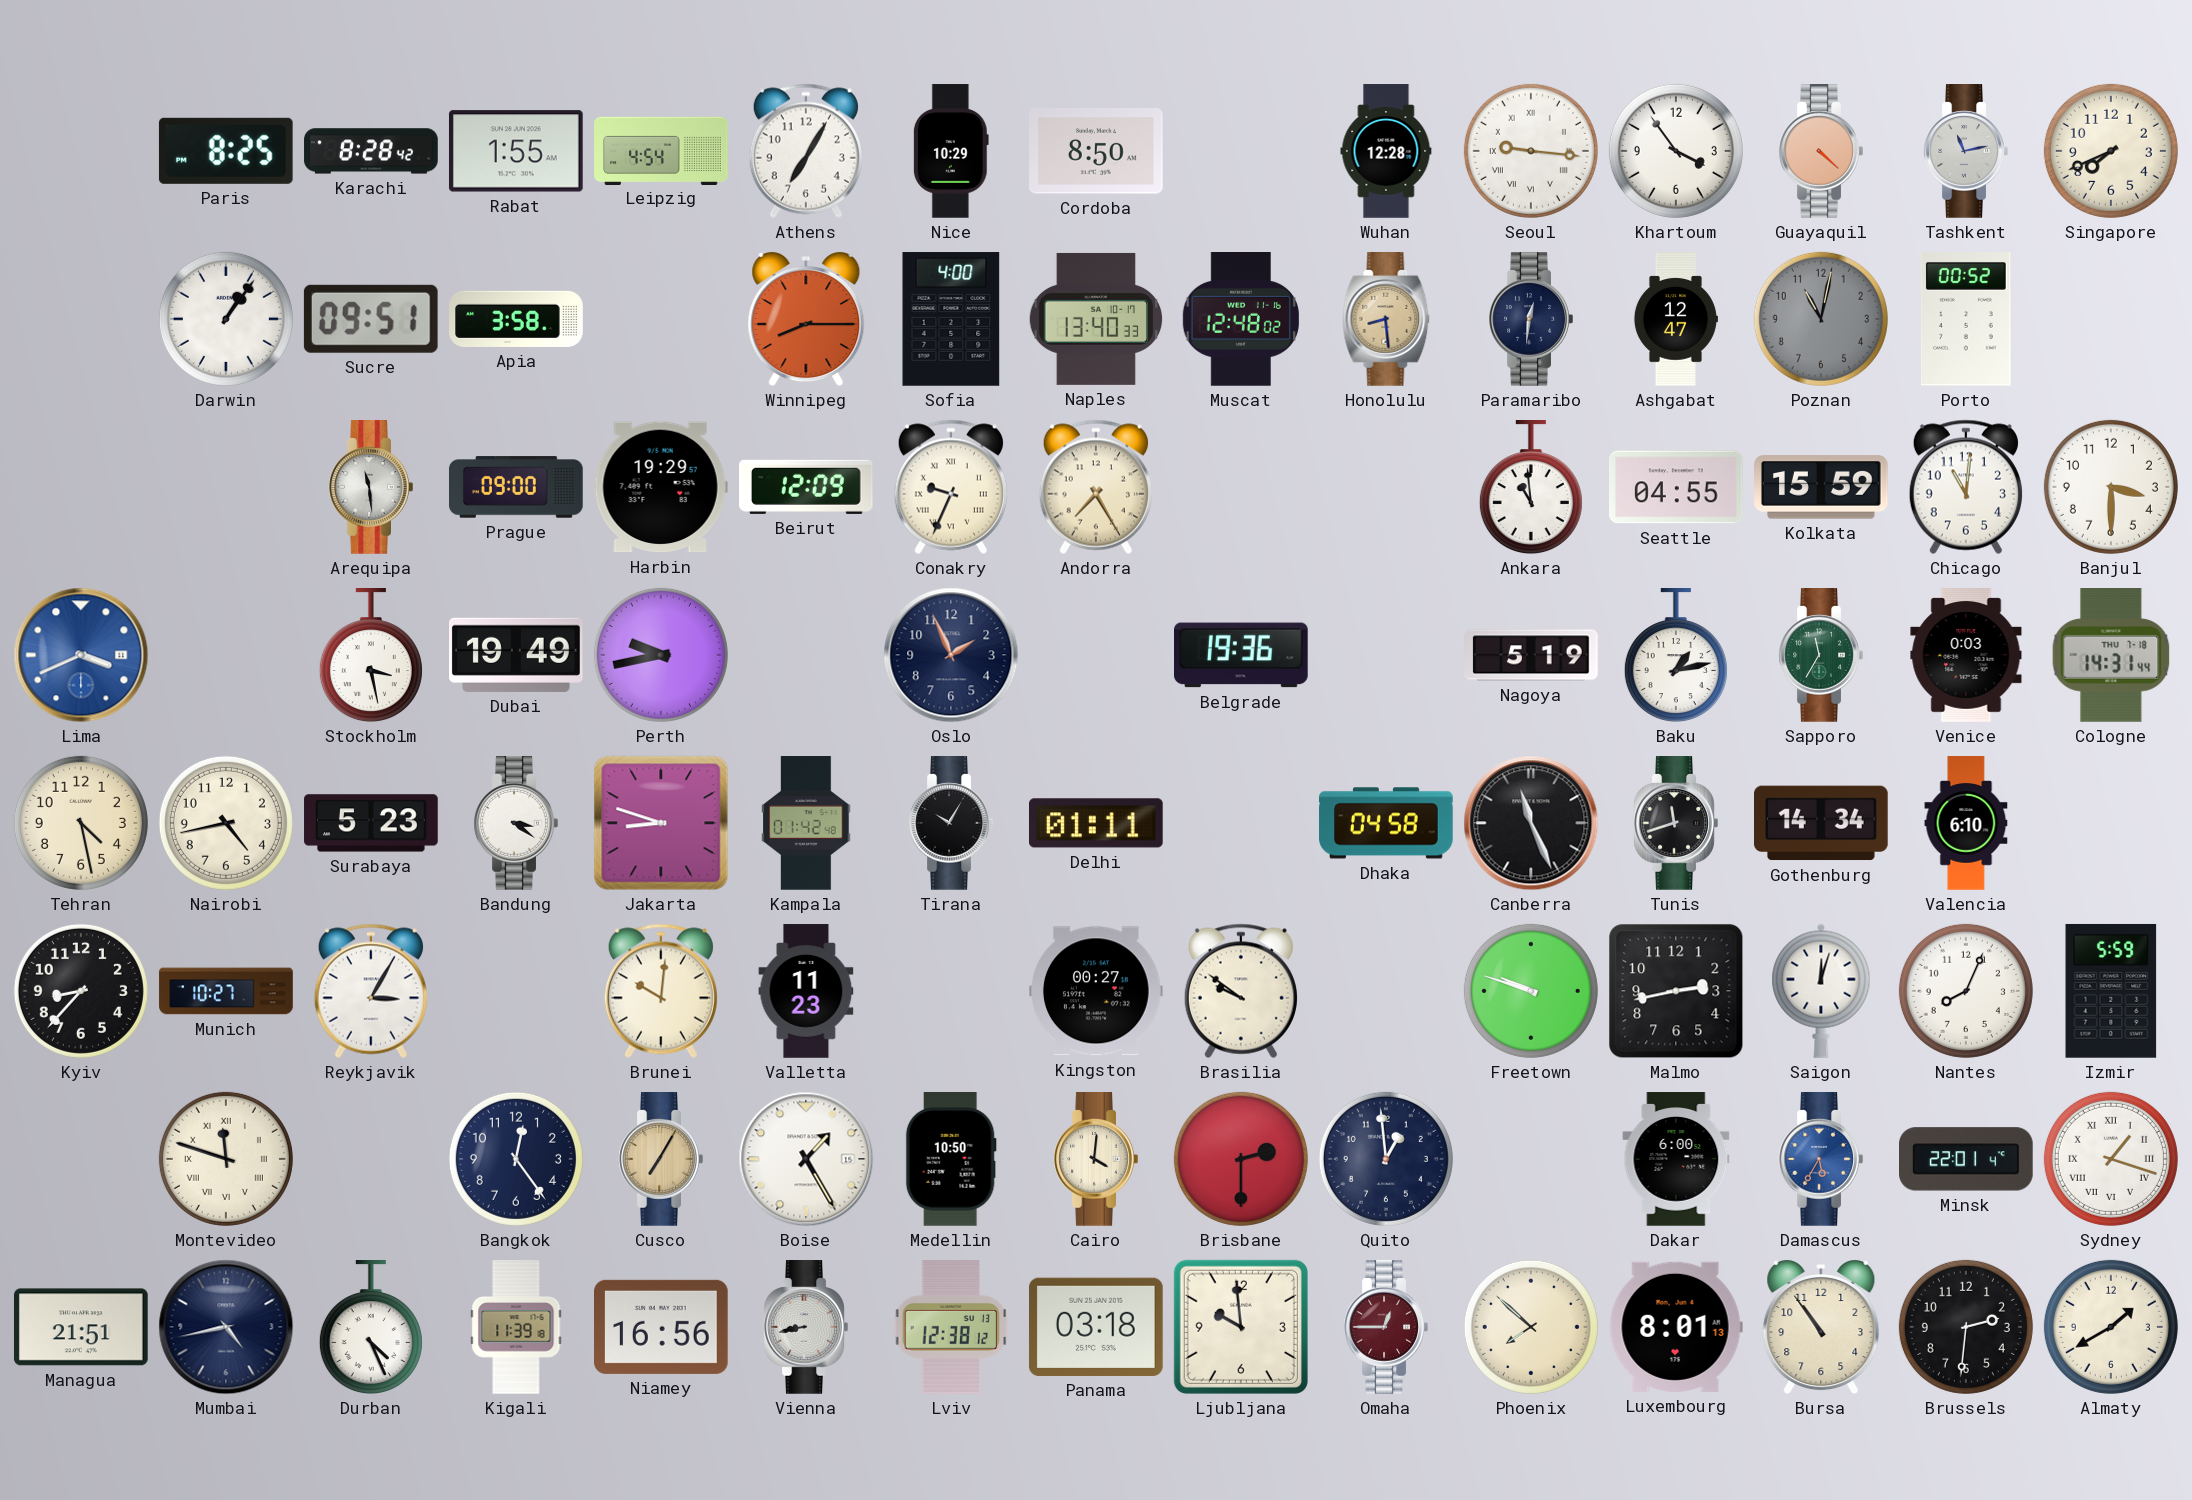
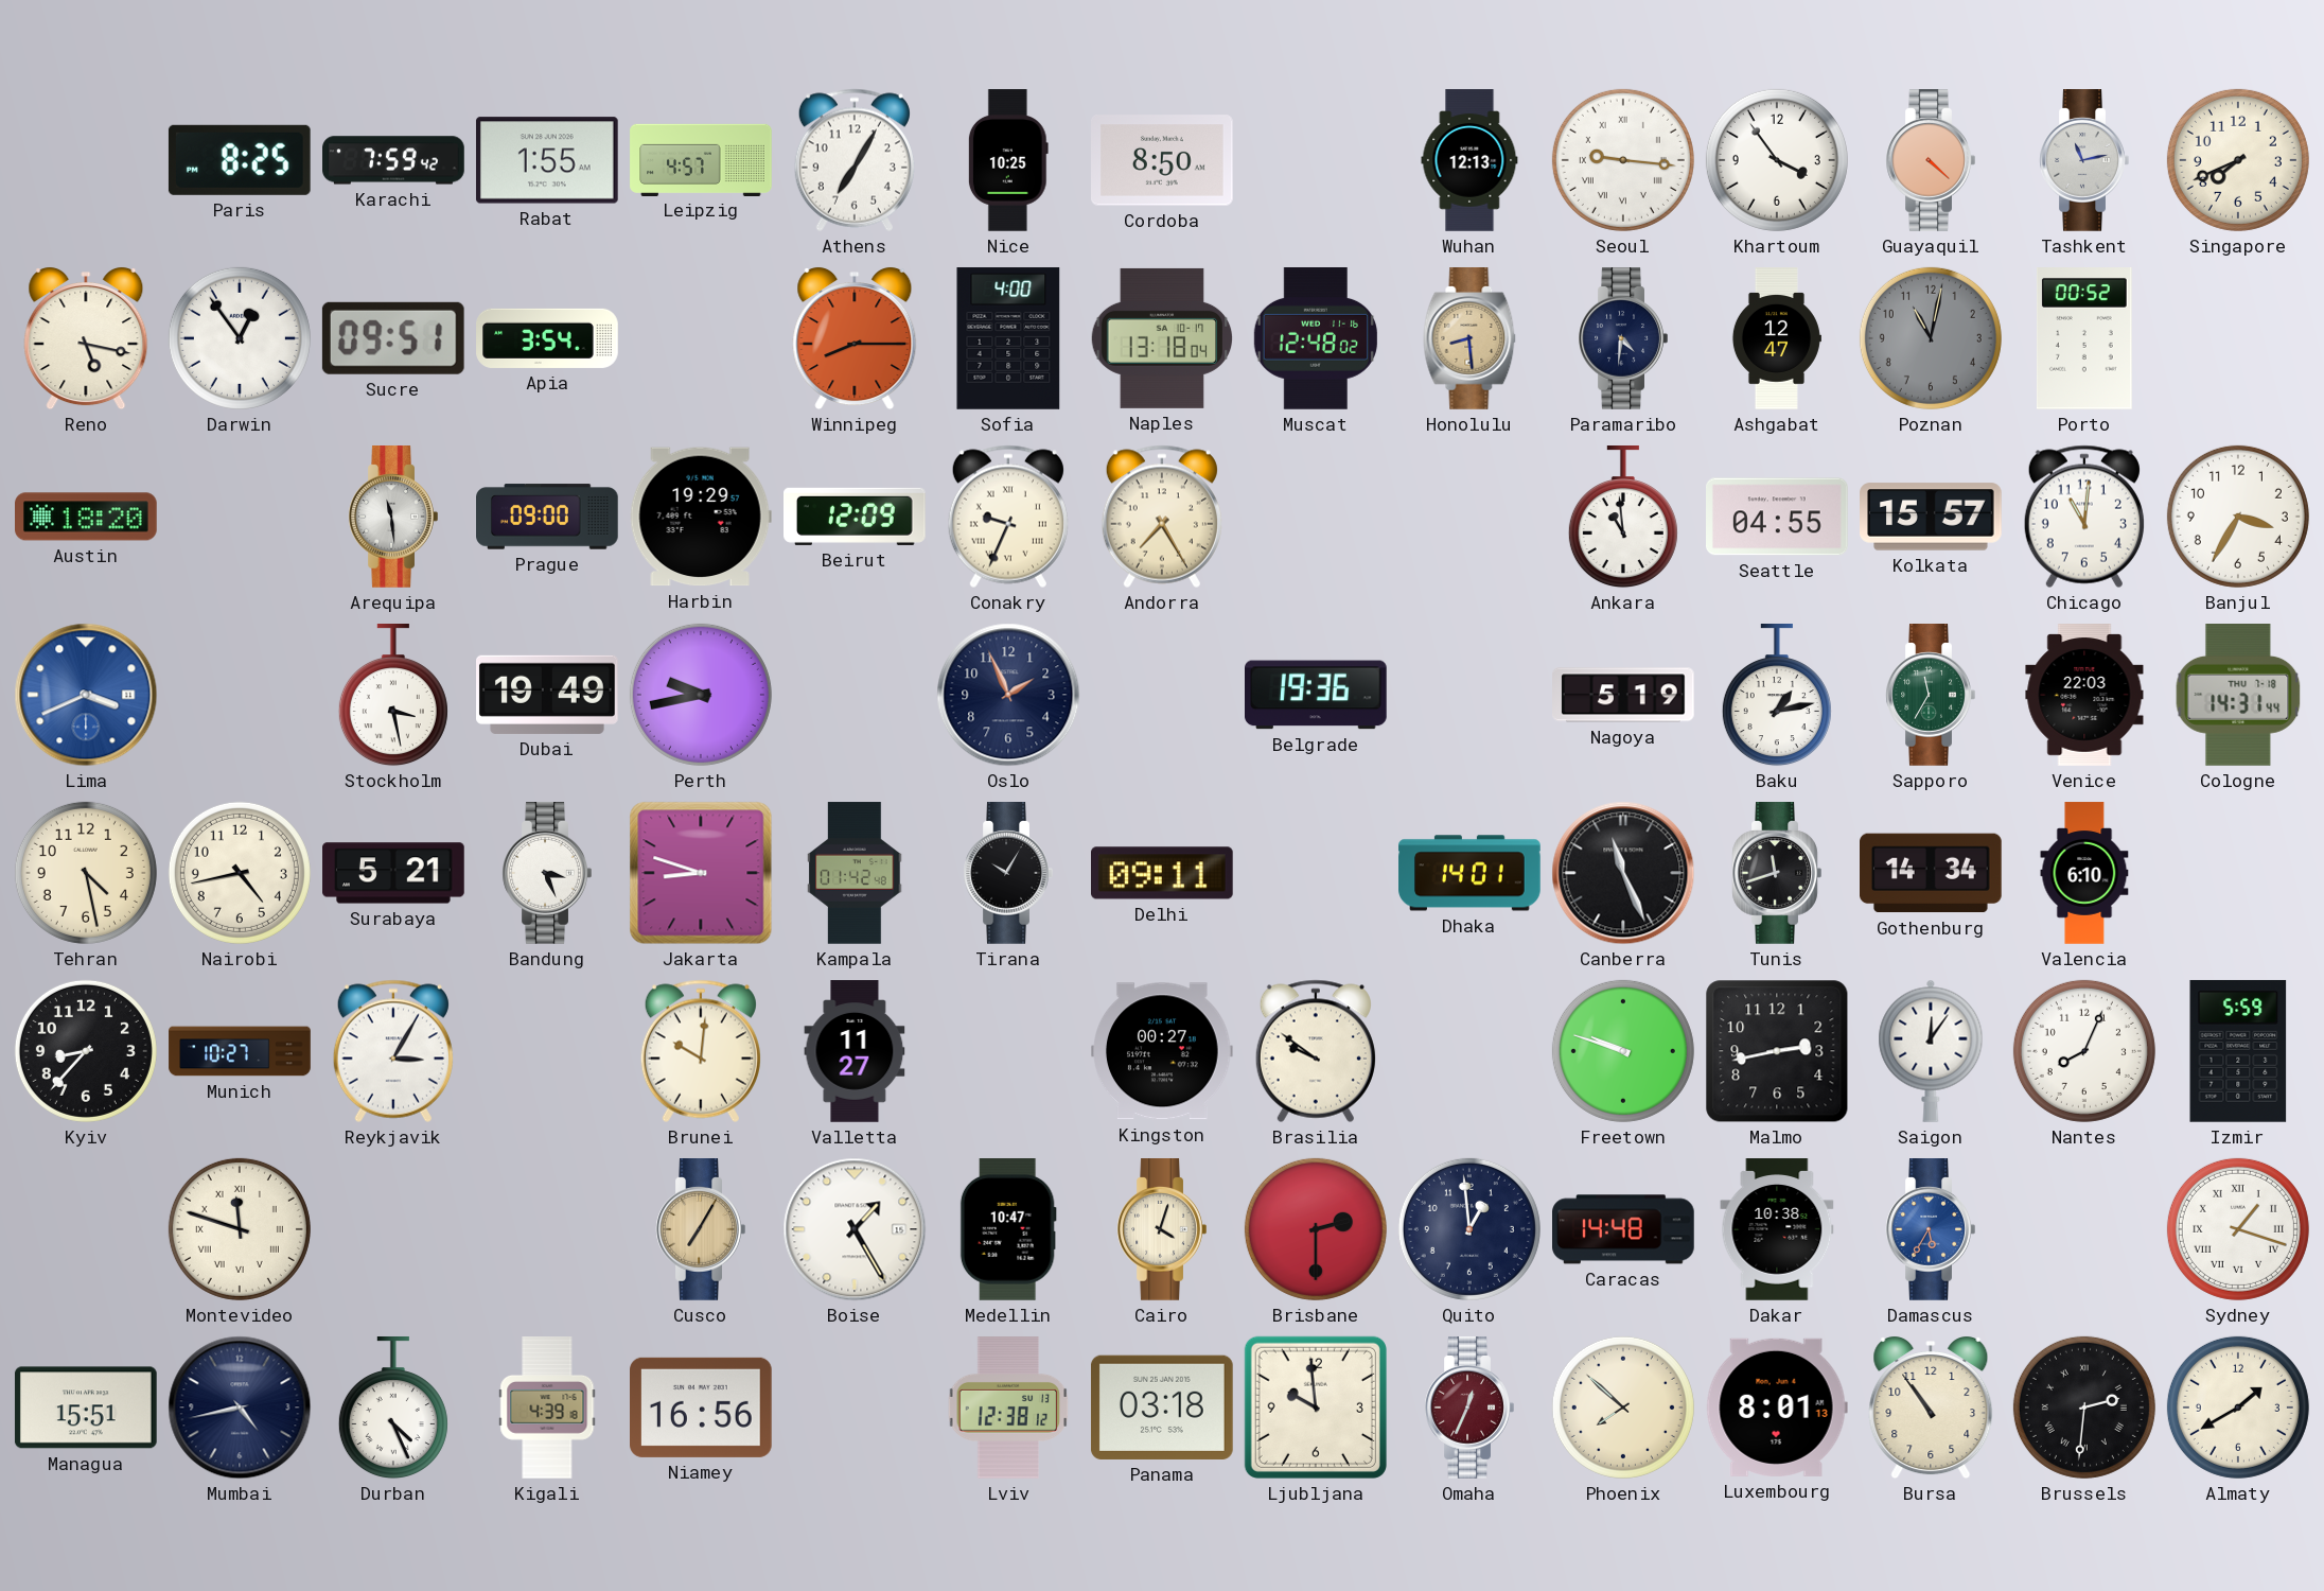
Karachi: 8:28 -> 7:59
Leipzig: 4:54 -> 4:57
Nice: 10:29 -> 10:25
Wuhan: 12:28 -> 12:13
Reno: none -> 5:17
Darwin: 1:06 -> 12:54
Apia: 3:58 -> 3:54
Naples: 13:40 -> 13:18
Paramaribo: 12:31 -> 4:31
Austin: none -> 18:20
Kolkata: 15:59 -> 15:57
Banjul: 3:30 -> 3:35
Venice: 0:03 -> 22:03
Surabaya: 5:23 -> 5:21
Bandung: 3:21 -> 3:26
Delhi: 01:11 -> 09:11
Dhaka: 04:58 -> 14:01
Valletta: 11:23 -> 11:27
Saigon: 12:03 -> 12:06
Bangkok: 12:24 -> none
Medellin: 10:50 -> 10:47
Cairo: 4:01 -> 4:03
Caracas: none -> 14:48
Dakar: 6:00 -> 10:38
Minsk: 22:01 -> none
Managua: 21:51 -> 15:51
Kigali: 11:39 -> 4:39
Vienna: 8:43 -> none
Omaha: 12:45 -> 12:34
Brussels numerals: Arabic -> Roman
